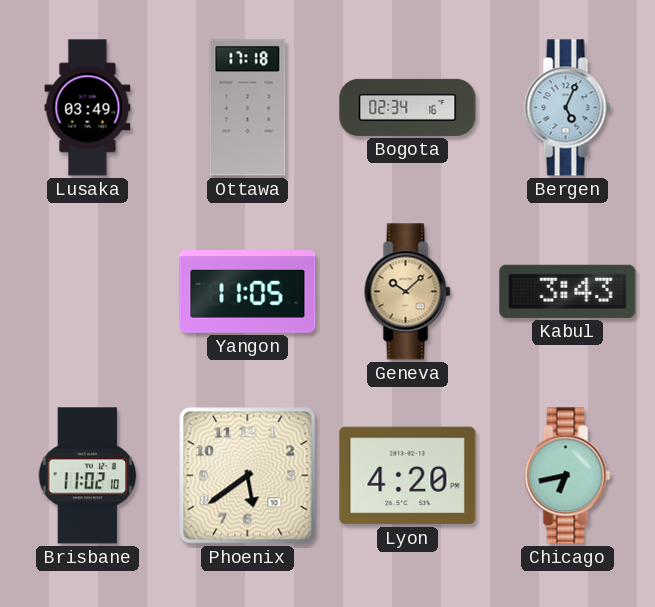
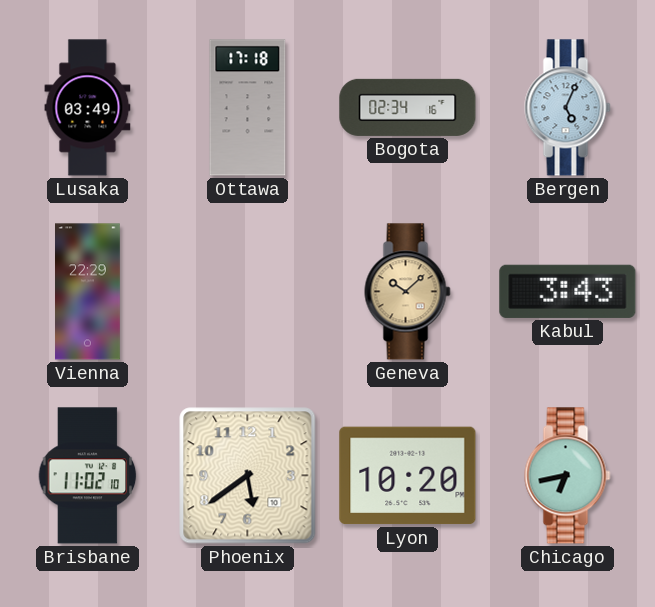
Vienna: none -> 22:29
Yangon: 11:05 -> none
Lyon: 4:20 -> 10:20
